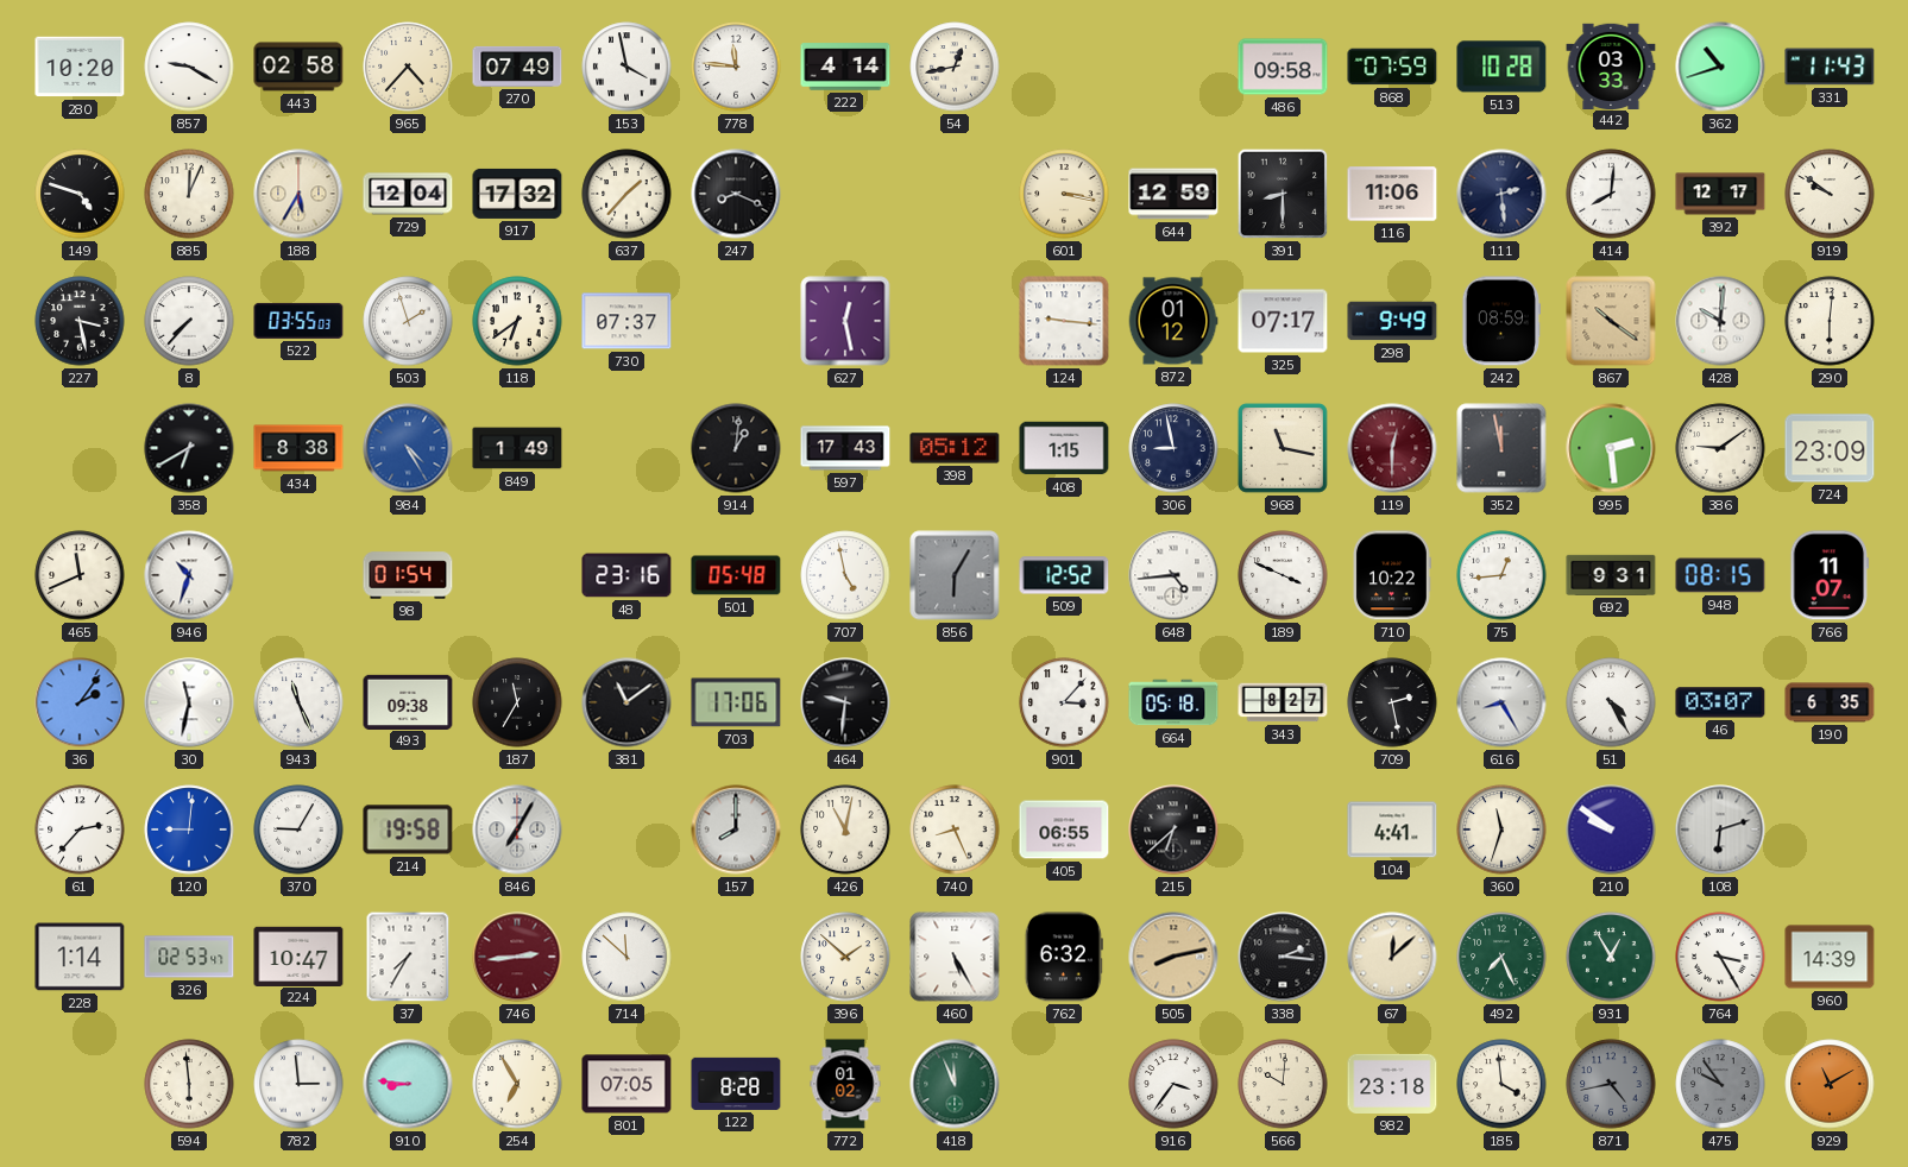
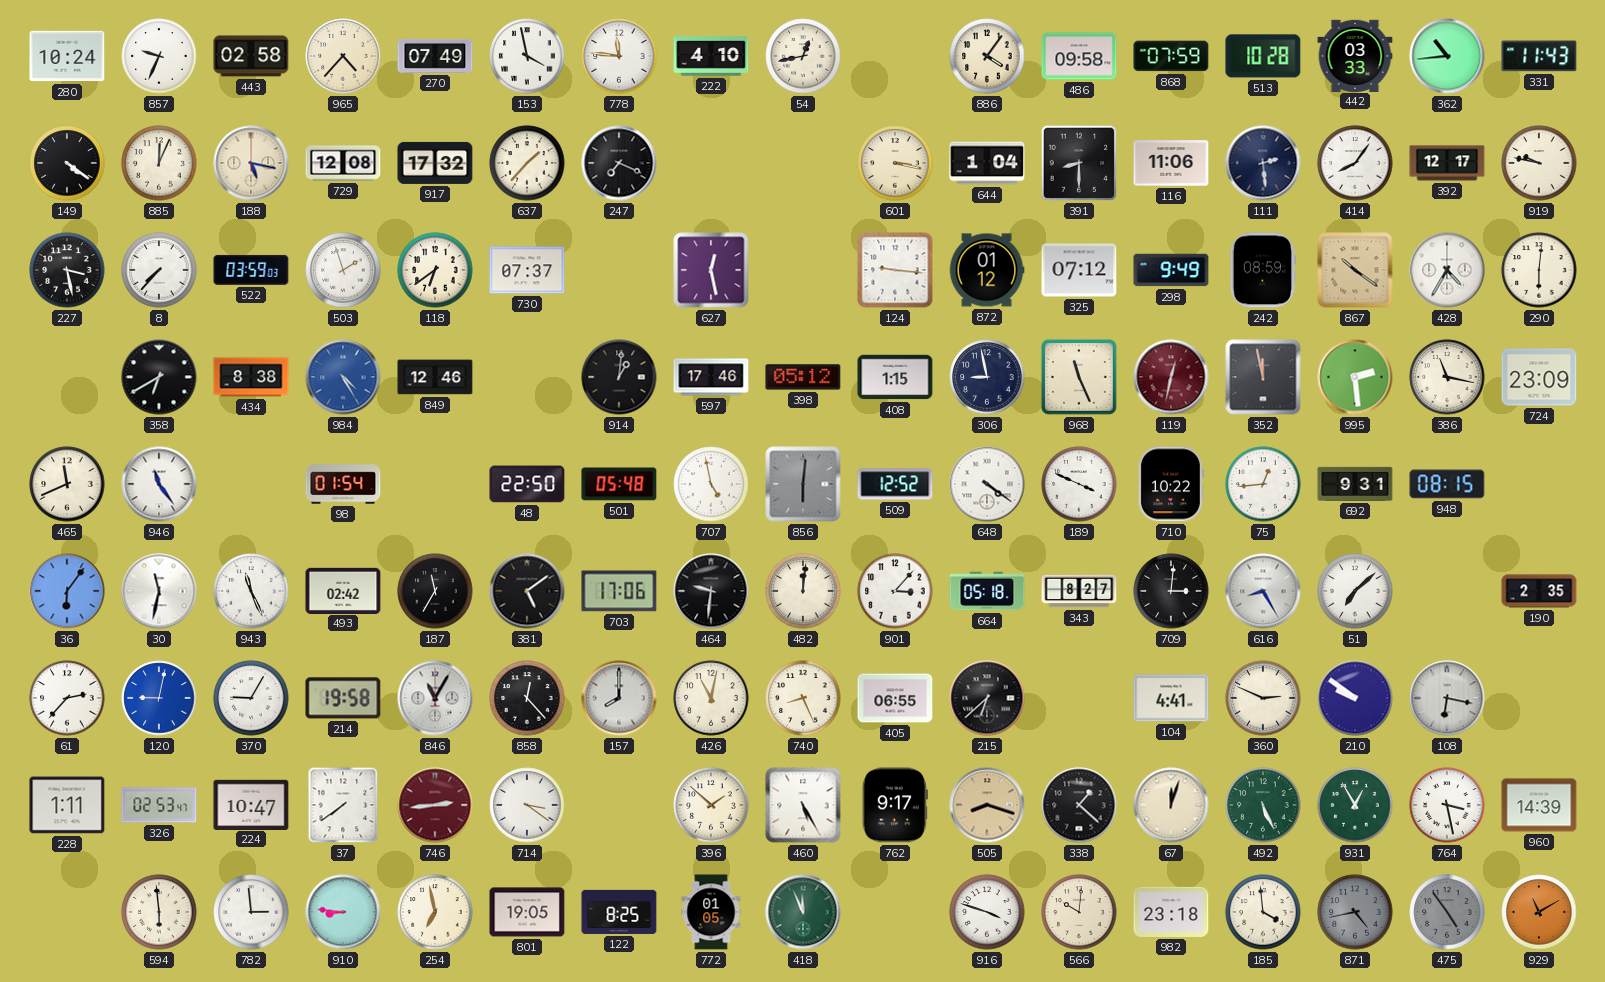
280: 10:20 -> 10:24
857: 9:20 -> 9:34
222: 4:14 -> 4:10
886: none -> 4:06
362: 10:42 -> 10:44
149: 4:48 -> 4:21
188: 5:35 -> 5:17
729: 12:04 -> 12:08
247: 8:19 -> 7:19
644: 12:59 -> 1:04
414: 8:01 -> 8:06
919: 9:51 -> 9:47
522: 03:55 -> 03:59
325: 07:17 -> 07:12
428: 10:01 -> 4:35
849: 1:49 -> 12:46
597: 17:43 -> 17:46
968: 11:17 -> 11:26
119: 12:30 -> 12:32
386: 9:09 -> 11:17
946: 10:33 -> 11:24
48: 23:16 -> 22:50
856: 6:05 -> 6:01
648: 4:44 -> 4:21
766: 11:07 -> none
36: 2:06 -> 6:06
493: 09:38 -> 02:42
381: 11:09 -> 5:09
482: none -> 12:01
709: 2:28 -> 3:01
51: 4:25 -> 7:08
46: 03:07 -> none
190: 6:35 -> 2:35
120: 9:01 -> 9:02
846: 7:05 -> 11:05
858: none -> 12:23
360: 11:33 -> 2:49
108: 6:12 -> 6:17
228: 1:14 -> 1:11
37: 7:35 -> 7:39
714: 11:52 -> 3:21
762: 6:32 -> 9:17
505: 8:13 -> 8:18
338: 2:16 -> 1:22
67: 12:08 -> 12:03
492: 7:26 -> 5:26
764: 3:25 -> 3:28
254: 6:55 -> 6:58
801: 07:05 -> 19:05
122: 8:28 -> 8:25
772: 01:02 -> 01:05
916: 3:36 -> 3:48
475: 9:54 -> 4:54
